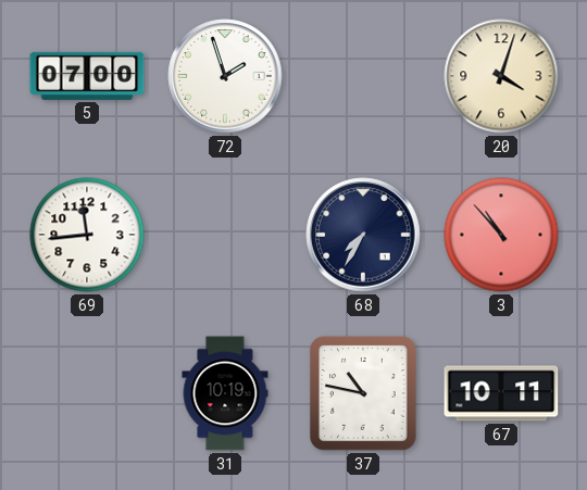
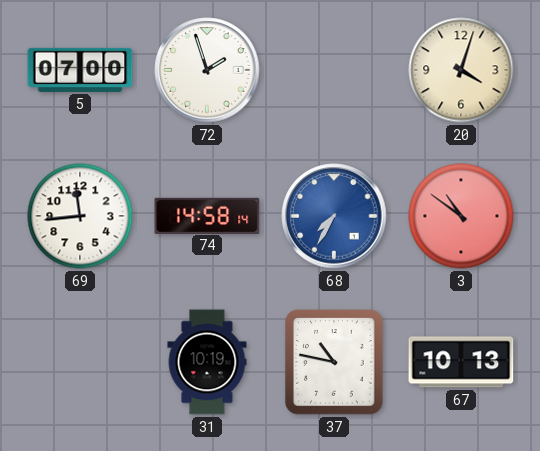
74: none -> 14:58
68 dial: navy -> blue
3: 10:53 -> 10:51
67: 10:11 -> 10:13
